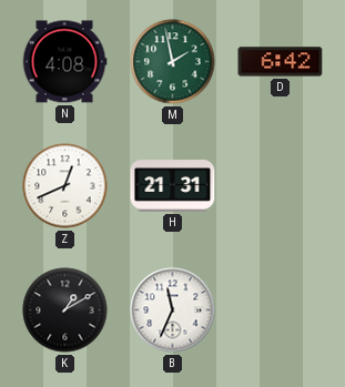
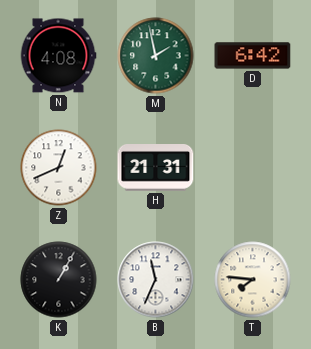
K: 1:10 -> 1:05
T: none -> 7:46
